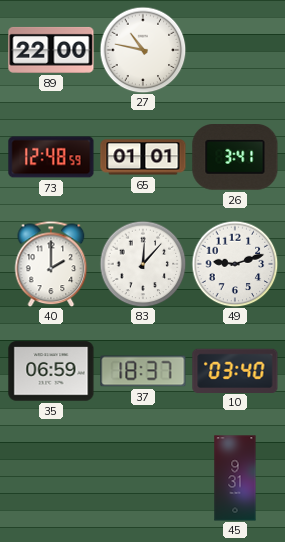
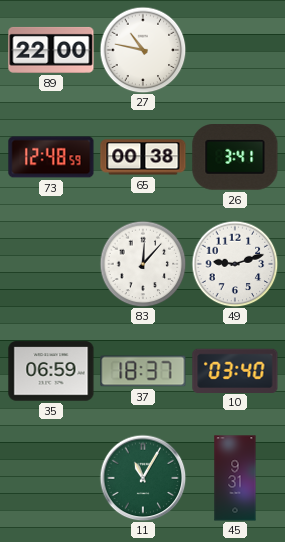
65: 01:01 -> 00:38
40: 2:00 -> none
11: none -> 11:05
